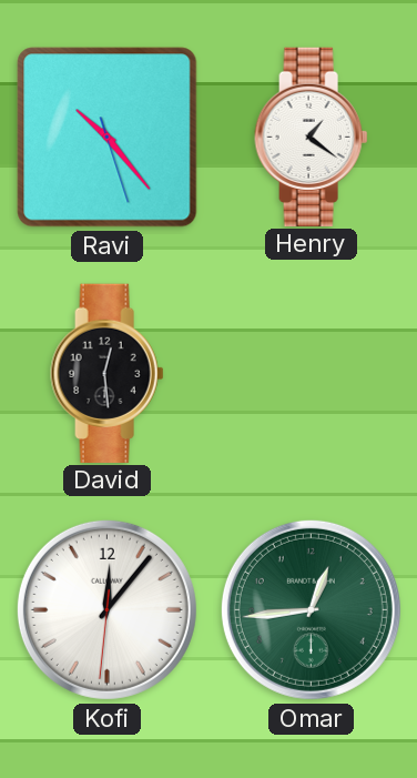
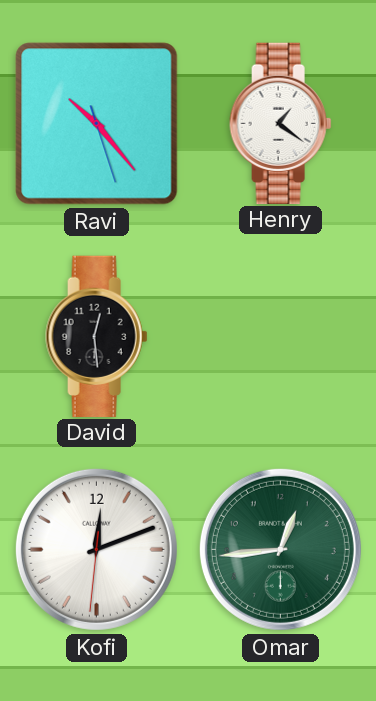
Kofi: 12:06 -> 12:11
